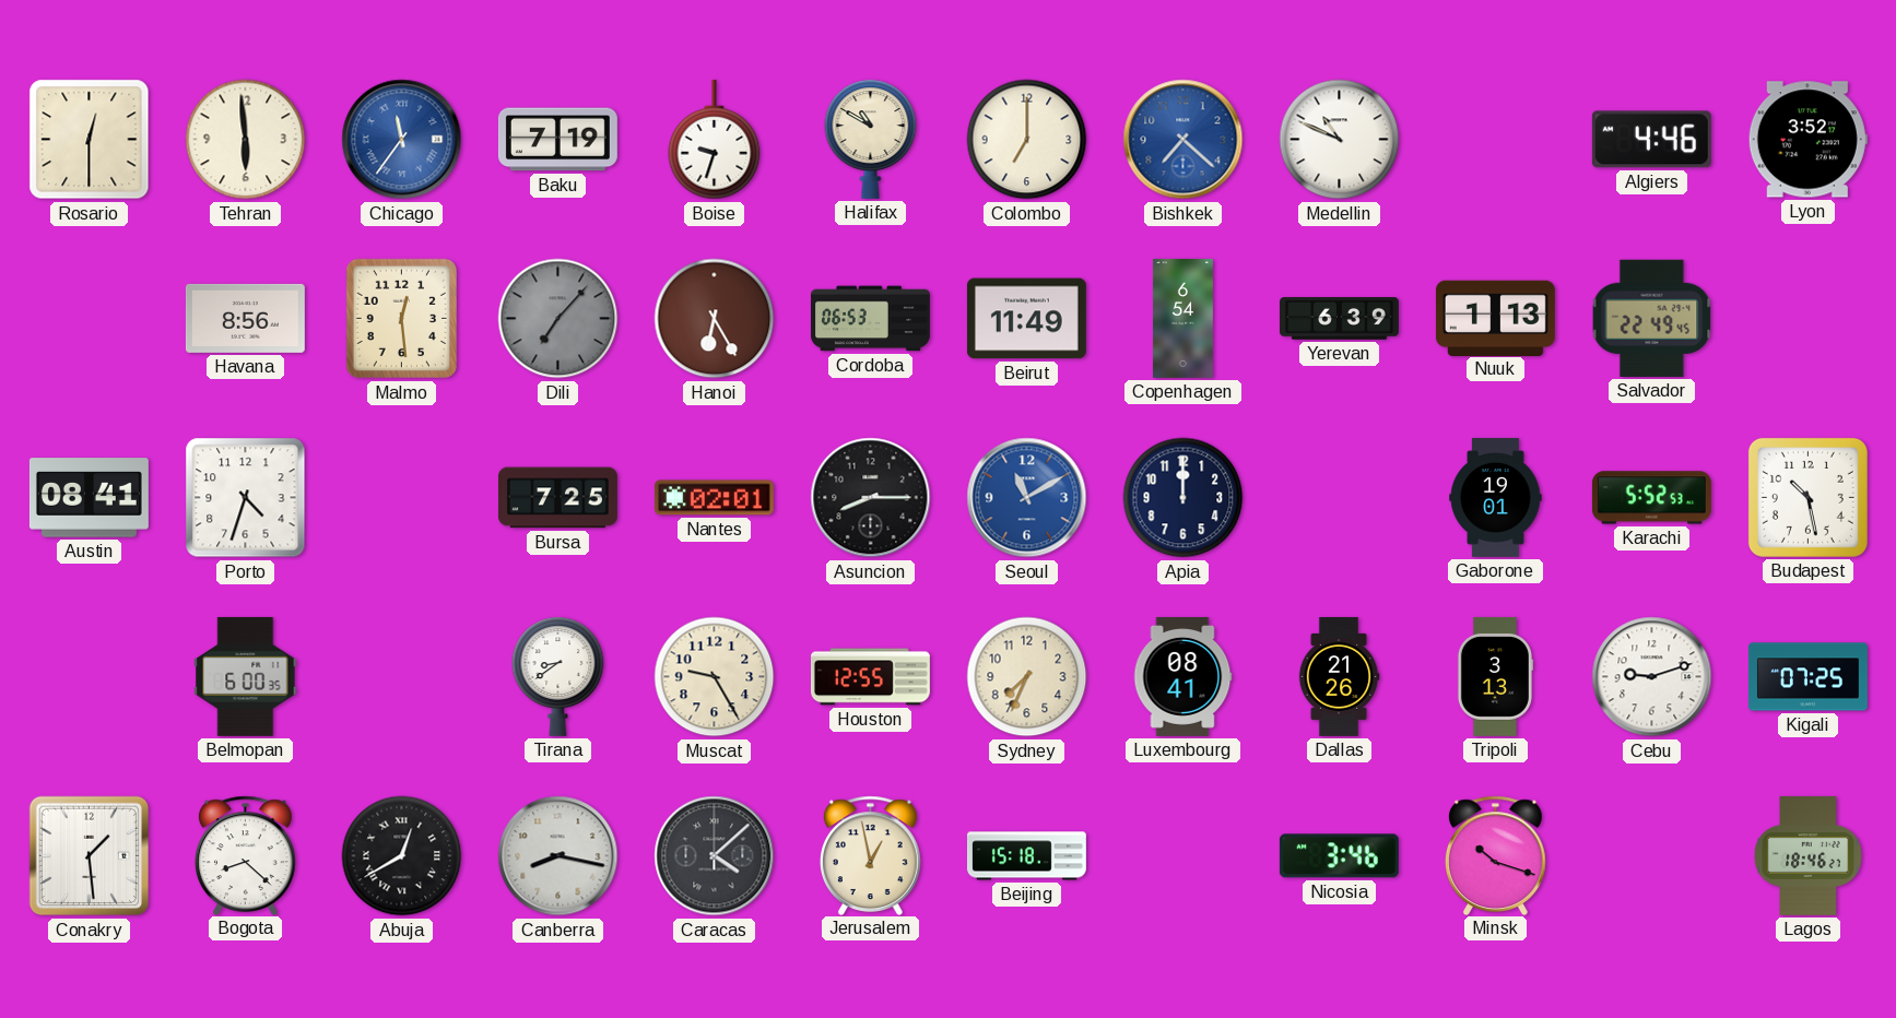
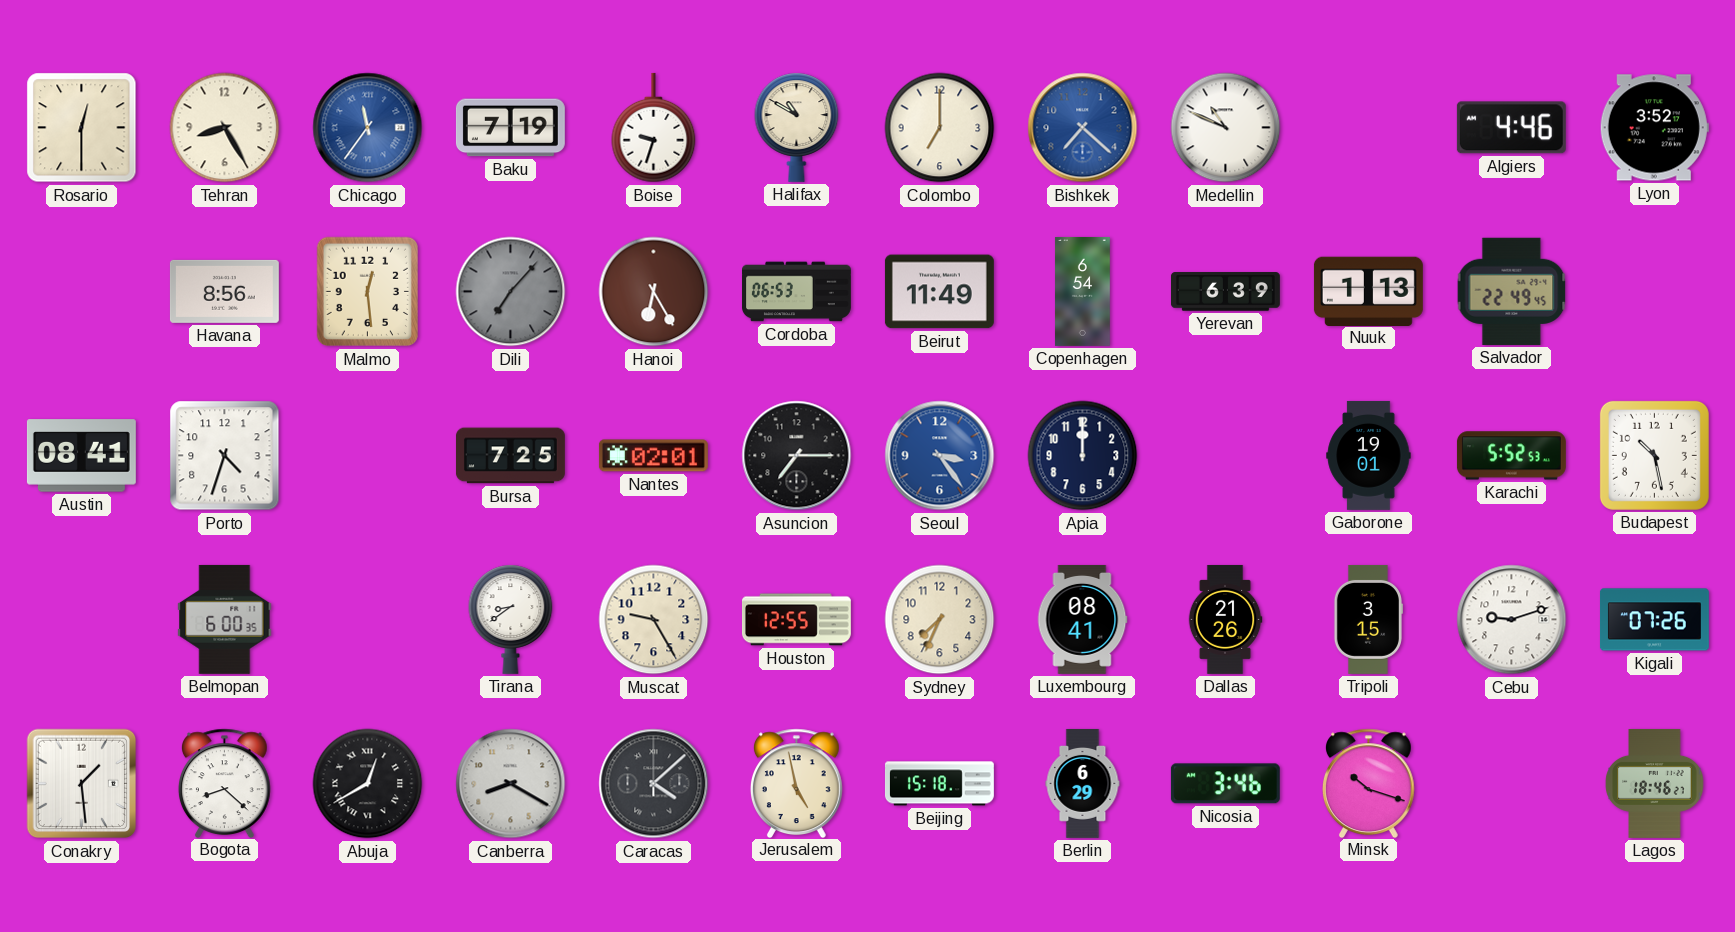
Tehran: 5:59 -> 8:25
Asuncion: 8:15 -> 7:15
Seoul: 11:10 -> 3:24
Tripoli: 3:13 -> 3:15
Kigali: 07:25 -> 07:26
Canberra: 8:17 -> 8:20
Jerusalem: 12:58 -> 4:58
Berlin: none -> 6:29
